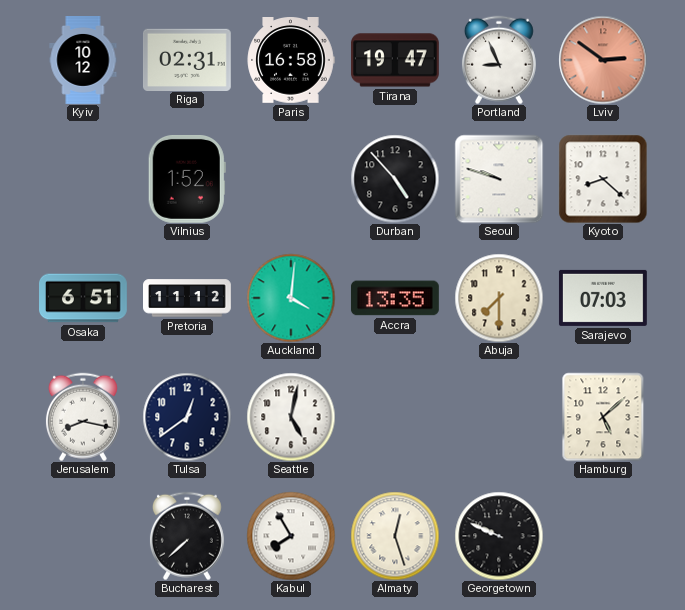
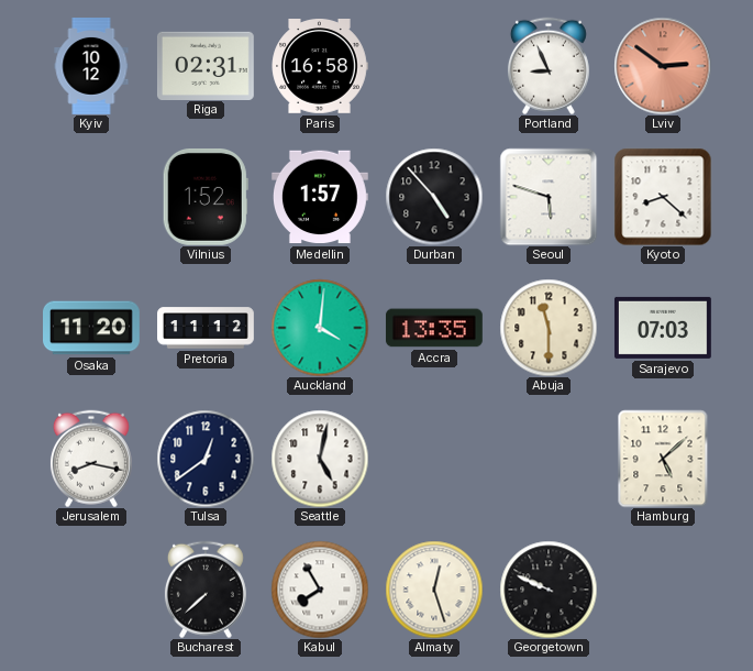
Tirana: 19:47 -> none
Medellin: none -> 1:57
Seoul: 9:48 -> 5:48
Osaka: 6:51 -> 11:20
Abuja: 7:30 -> 11:30
